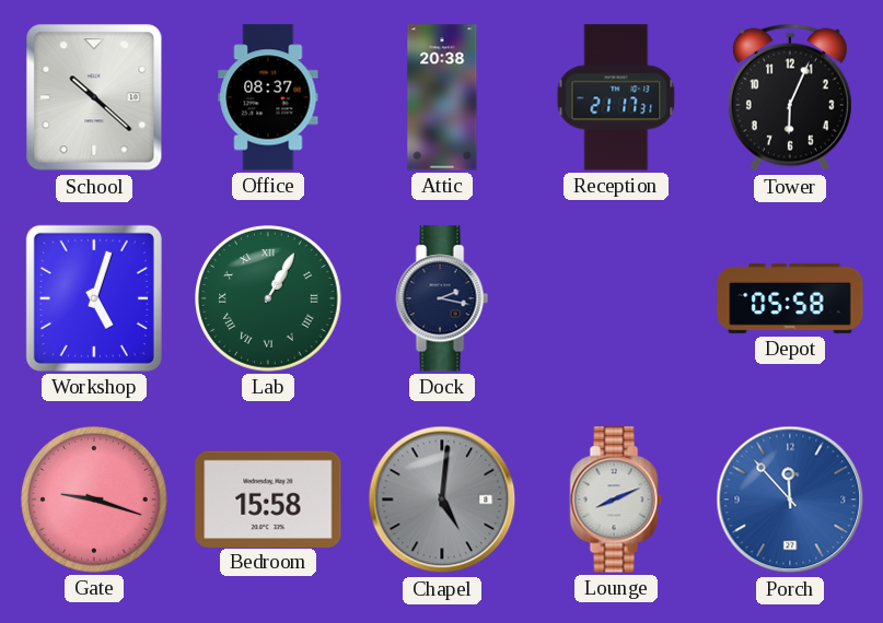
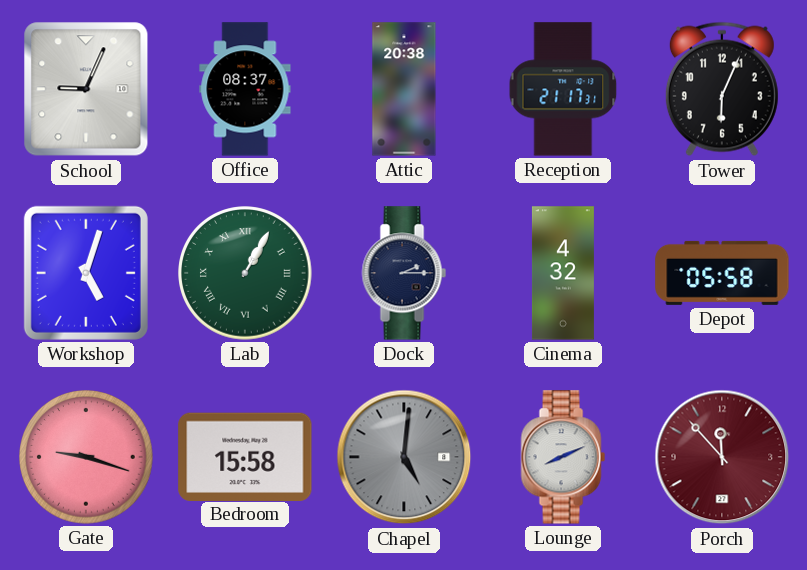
School: 10:22 -> 9:04
Dock: 2:17 -> 2:15
Cinema: none -> 4:32
Porch dial: blue -> burgundy
